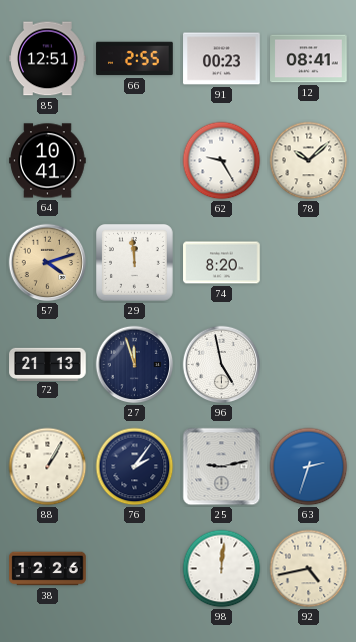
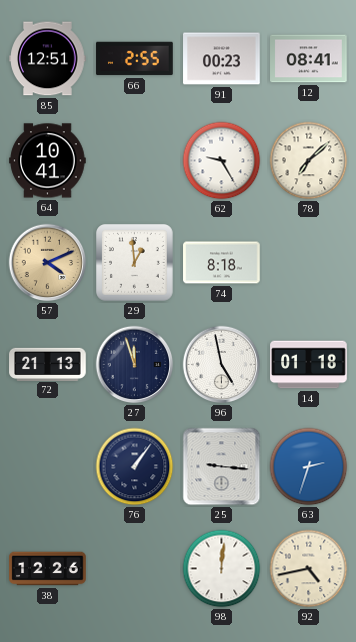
78: 10:08 -> 7:08
57: 4:12 -> 4:11
29: 11:59 -> 12:59
74: 8:20 -> 8:18
14: none -> 01:18
88: 1:05 -> none
76: 2:06 -> 1:06
25: 9:13 -> 9:16
